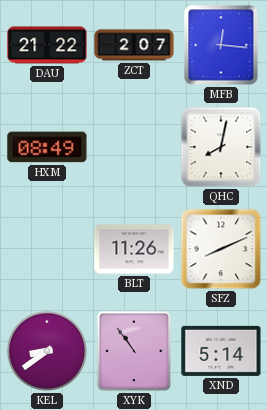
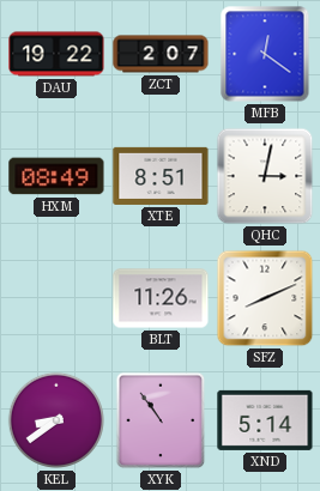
DAU: 21:22 -> 19:22
MFB: 12:16 -> 12:21
XTE: none -> 8:51
QHC: 8:02 -> 3:02
